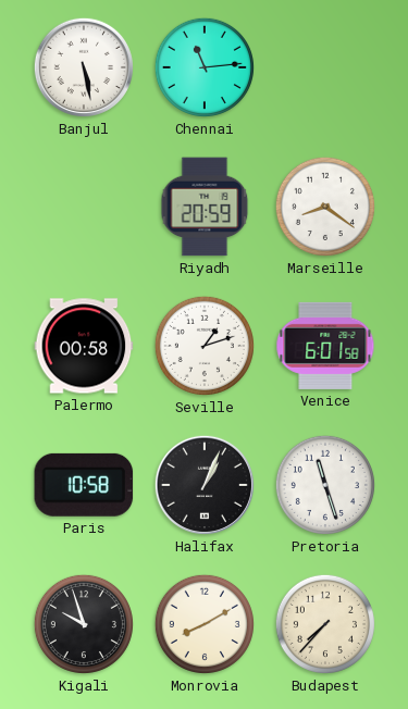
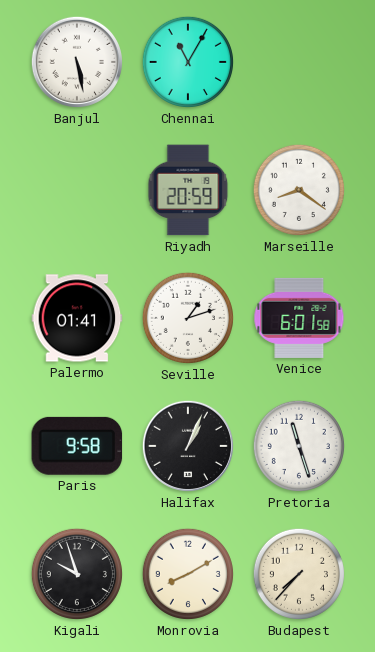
Chennai: 11:14 -> 11:05
Palermo: 00:58 -> 01:41
Paris: 10:58 -> 9:58
